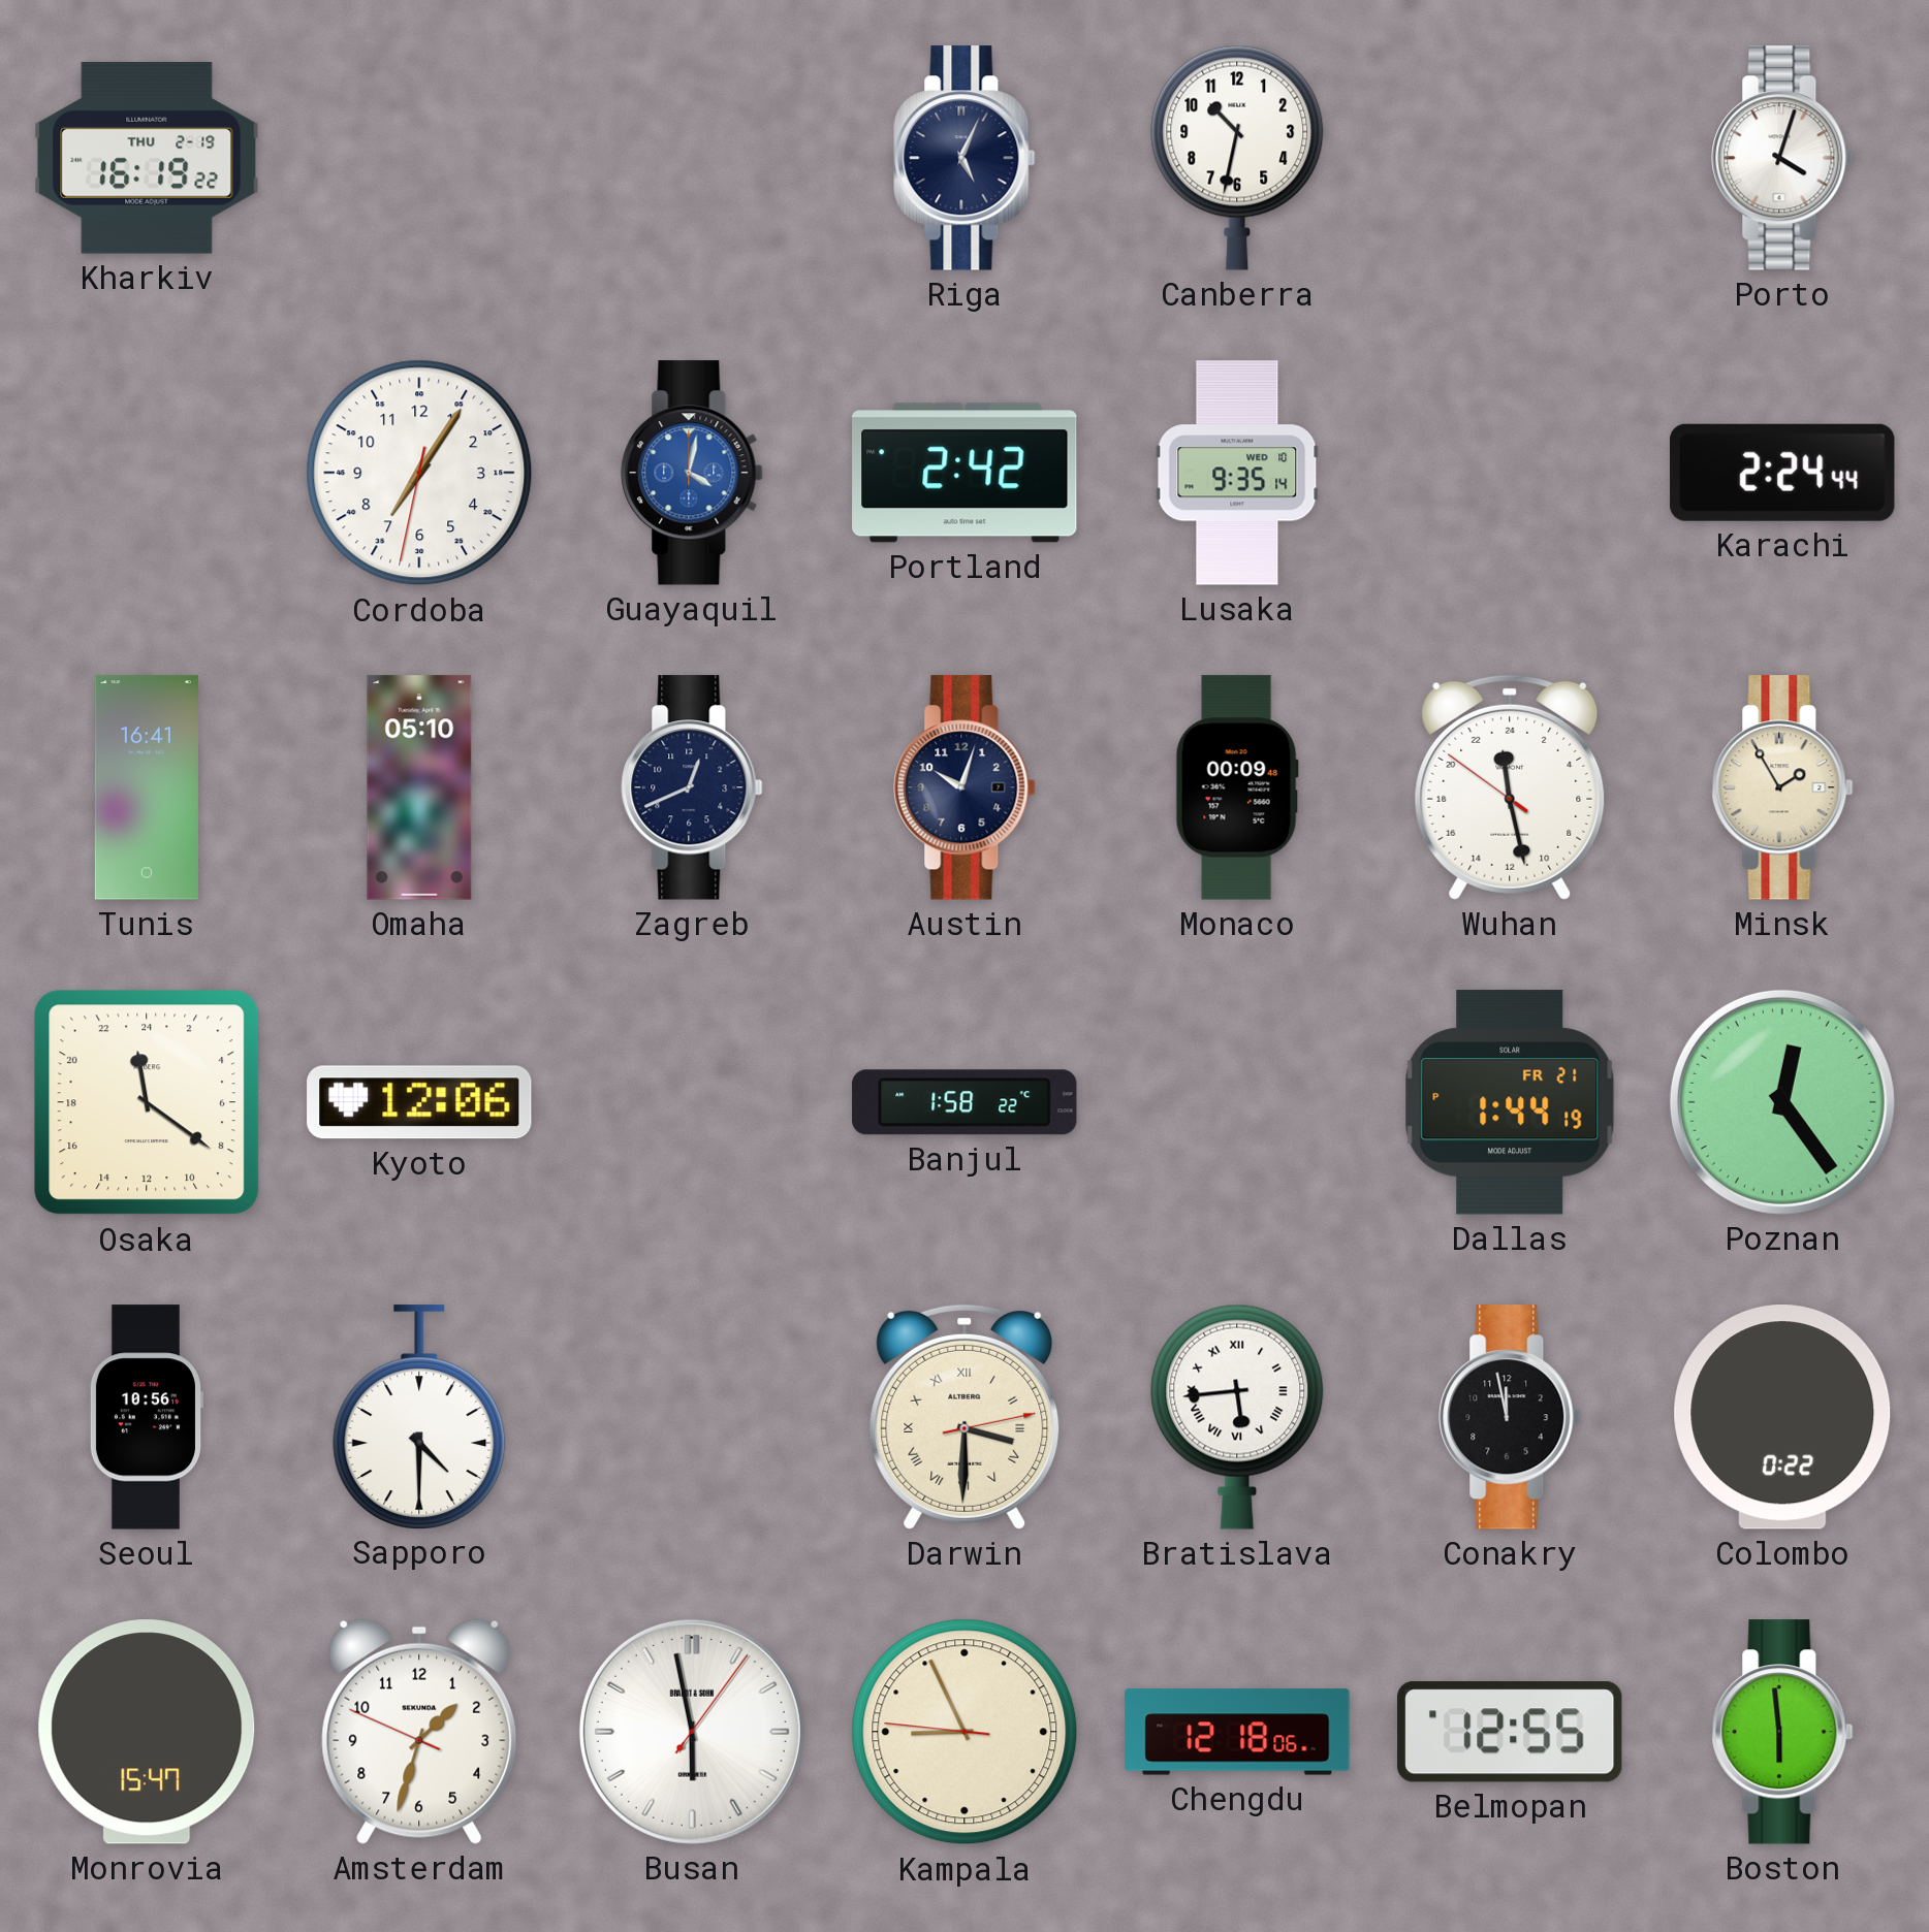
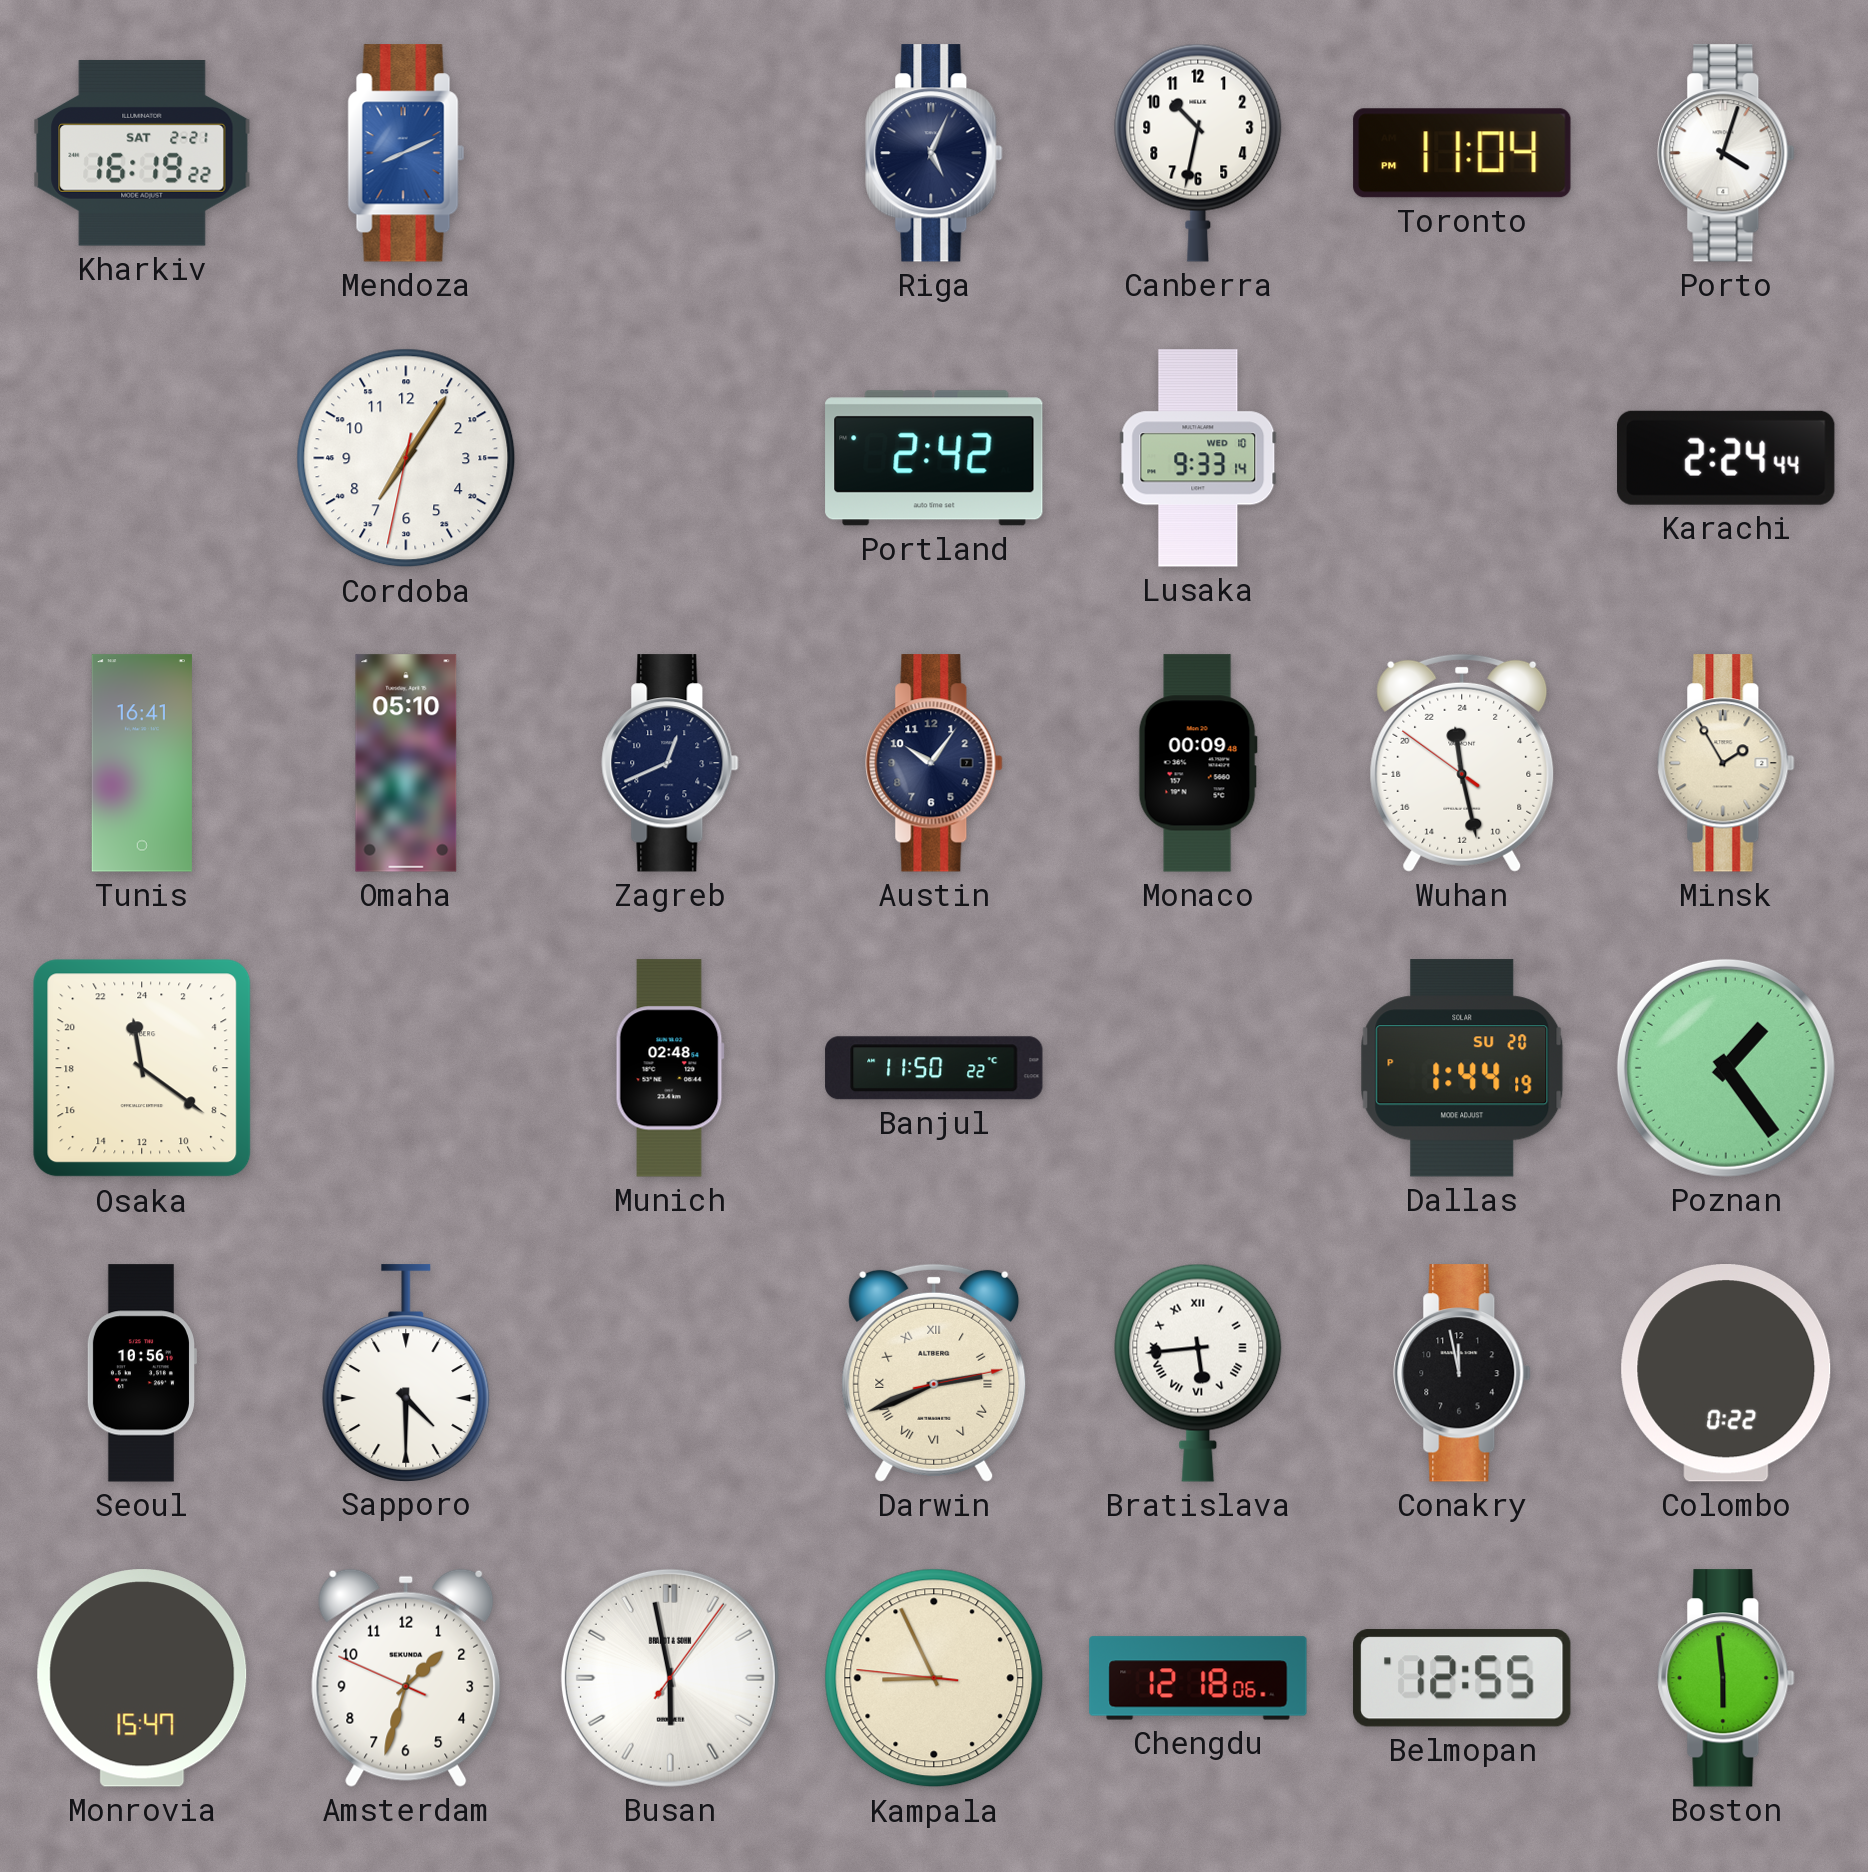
Kharkiv date: THU 2-19 -> SAT 2-21
Mendoza: none -> 8:11
Toronto: none -> 11:04
Guayaquil: 4:02 -> none
Lusaka: 9:35 -> 9:33
Austin: 10:03 -> 10:06
Kyoto: 12:06 -> none
Munich: none -> 02:48
Banjul: 1:58 -> 11:50
Dallas date: FR 21 -> SU 20
Poznan: 12:24 -> 1:24
Darwin: 3:30 -> 2:41
